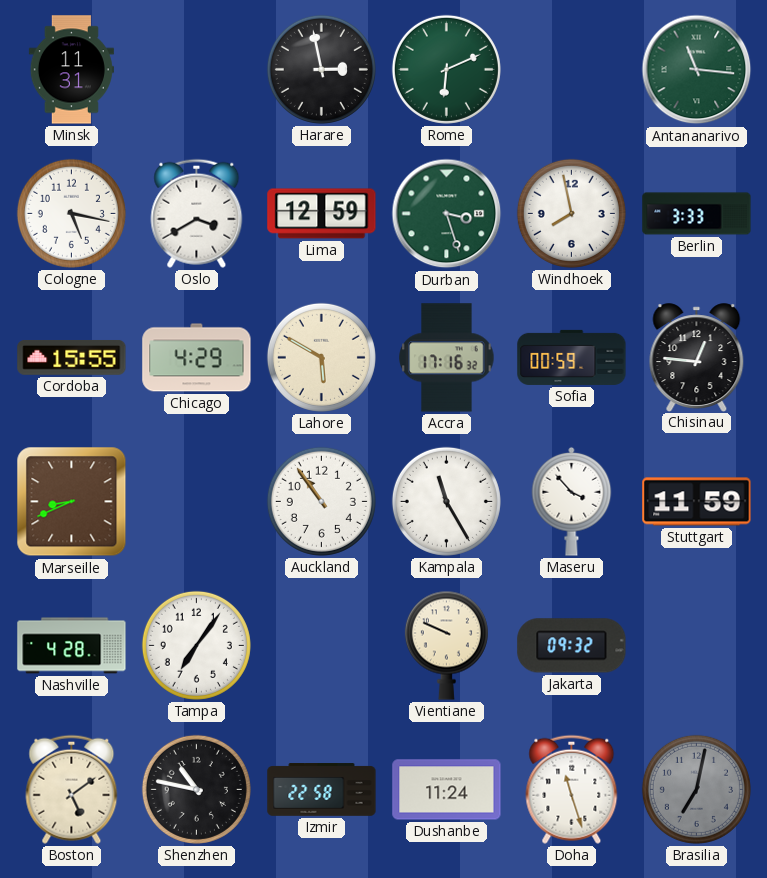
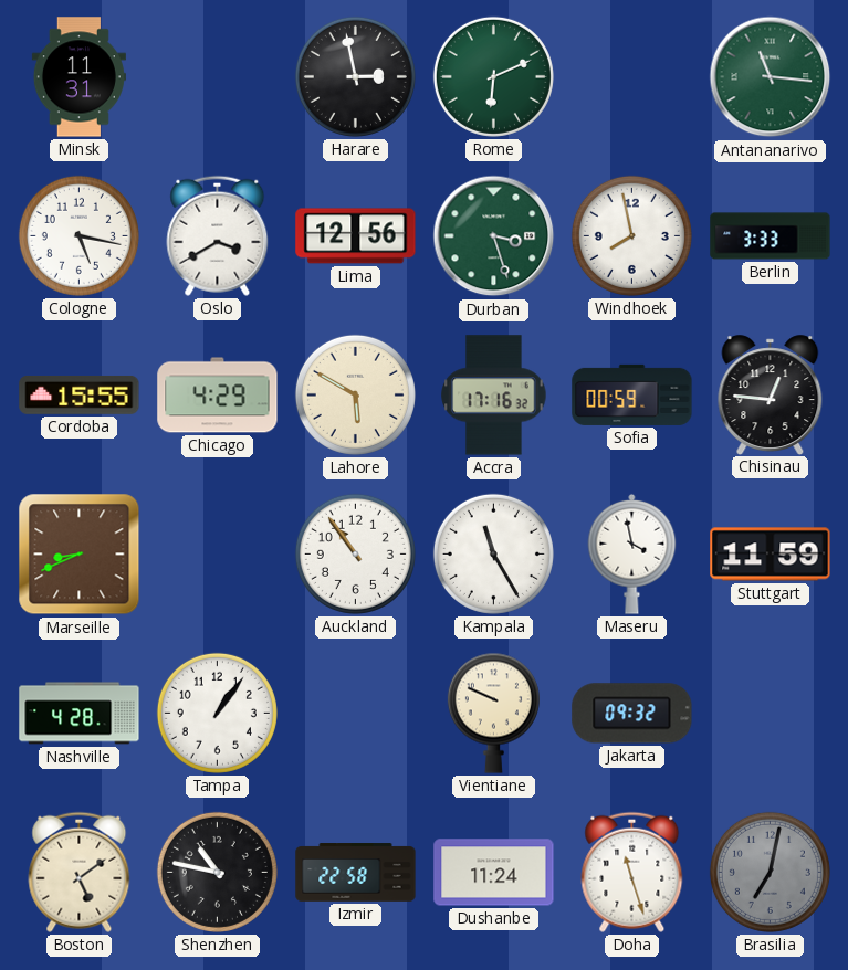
Lima: 12:59 -> 12:56
Maseru: 3:53 -> 3:58
Tampa: 7:06 -> 1:06
